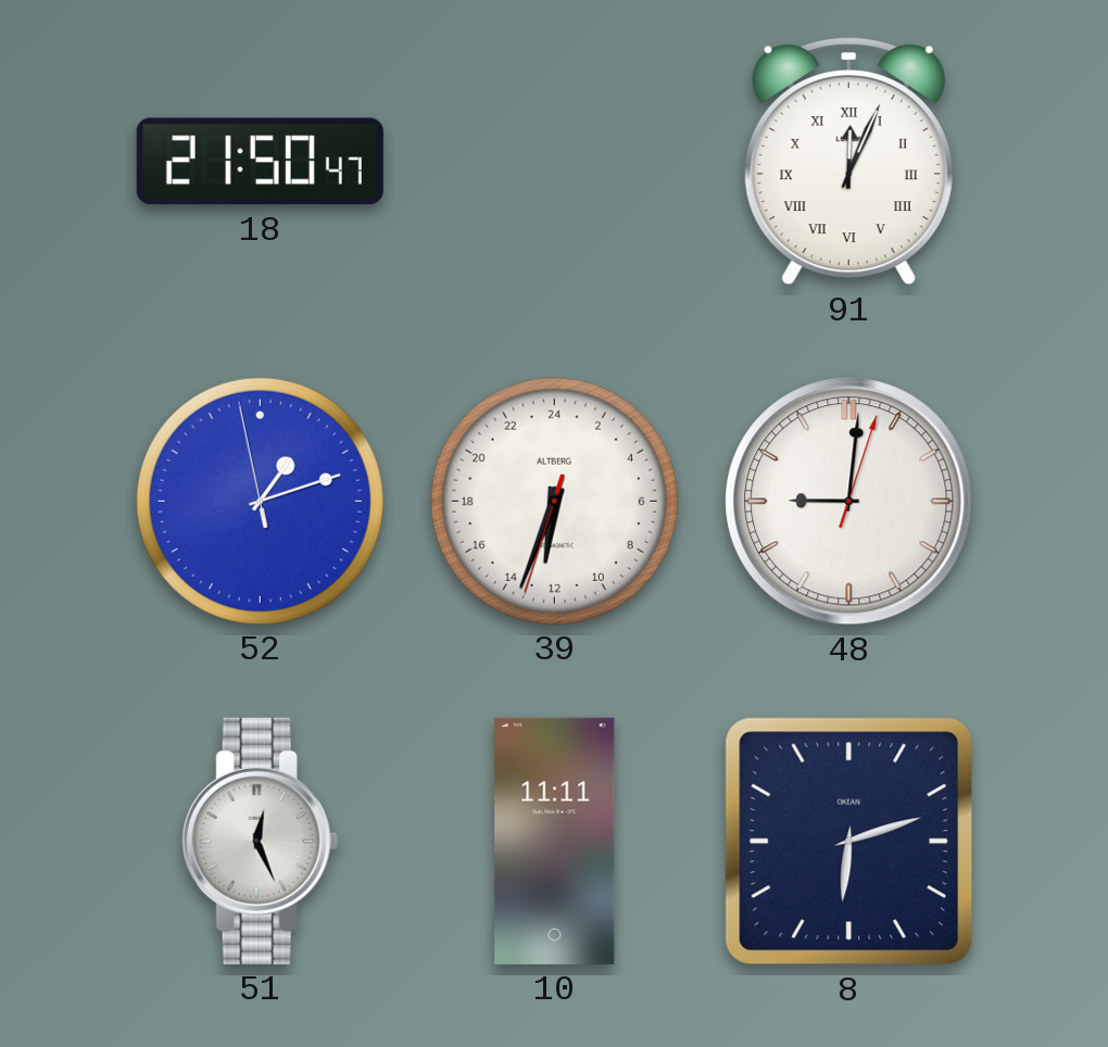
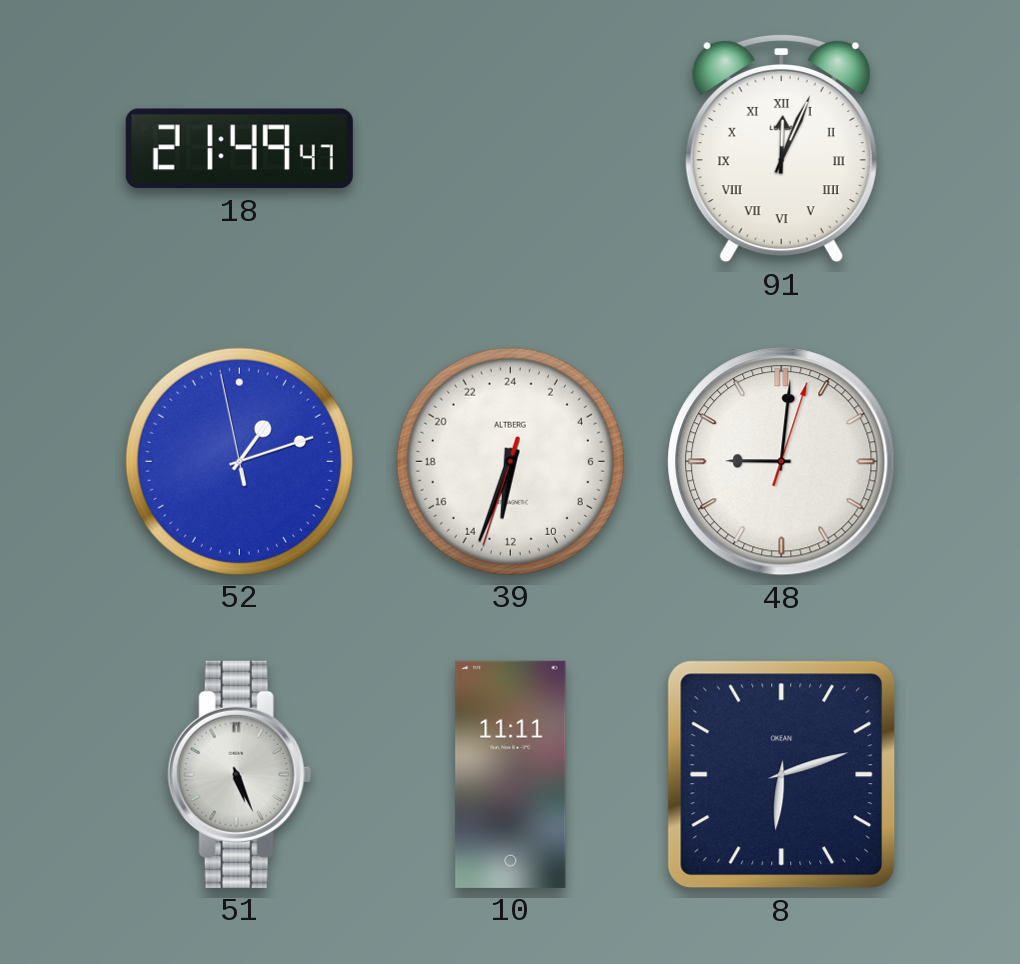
18: 21:50 -> 21:49
51: 12:26 -> 5:26
